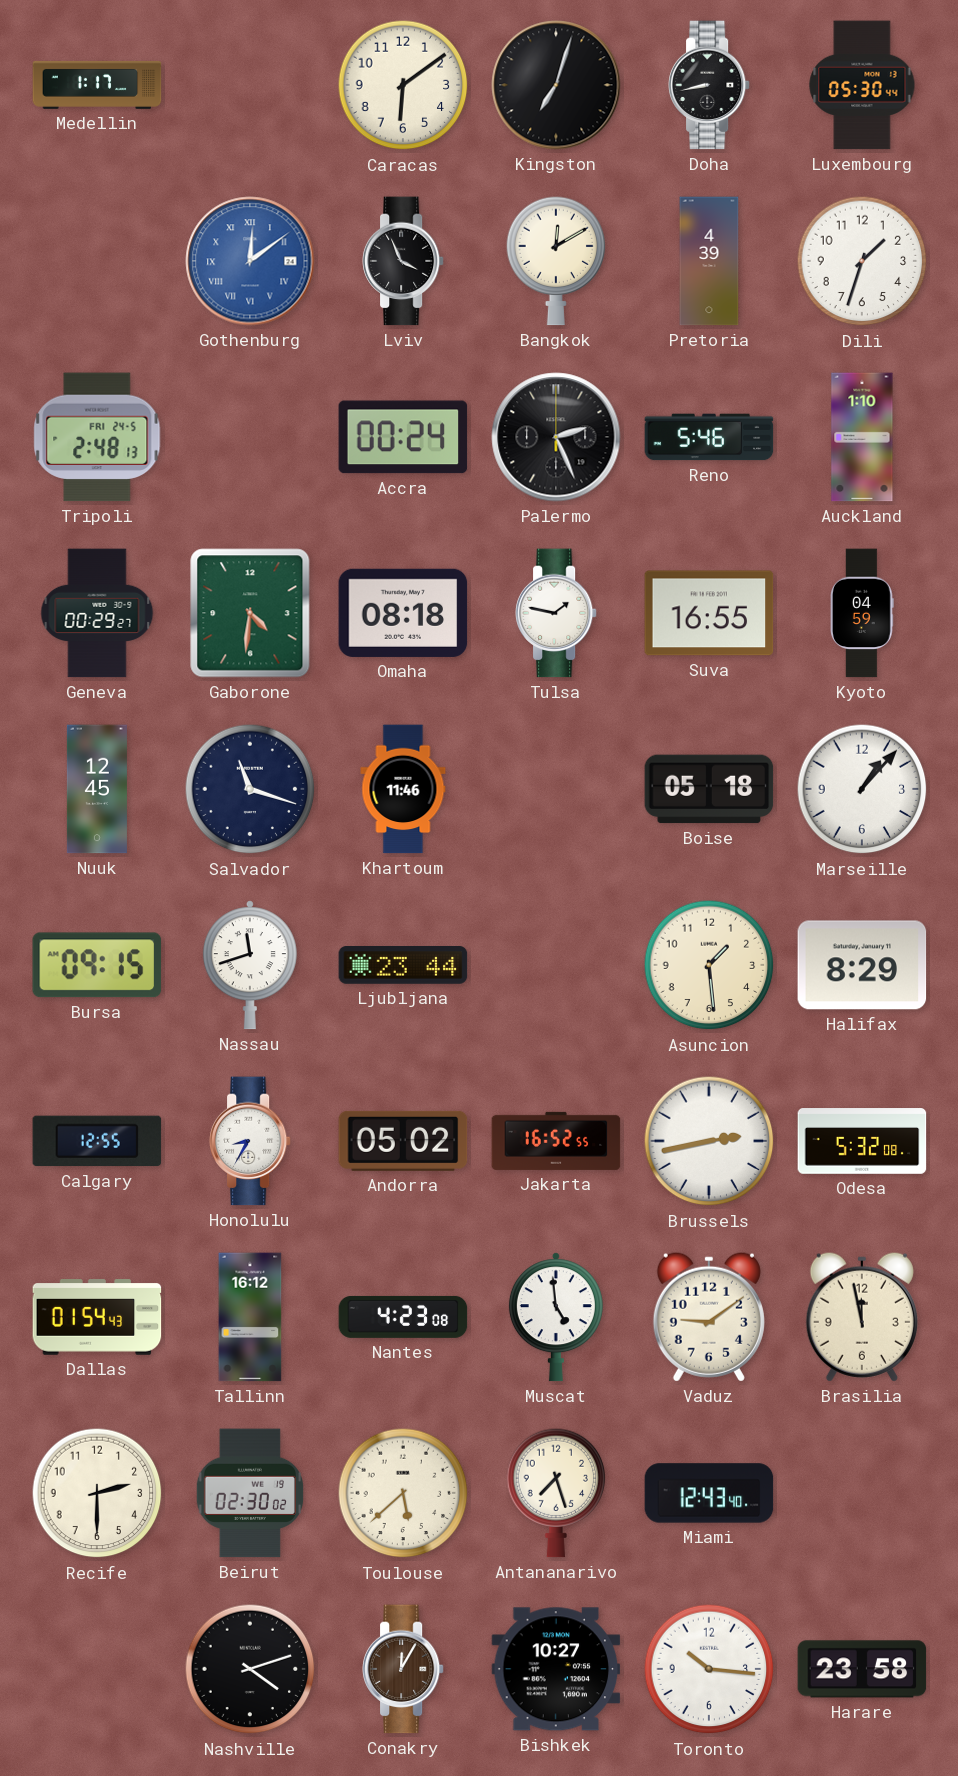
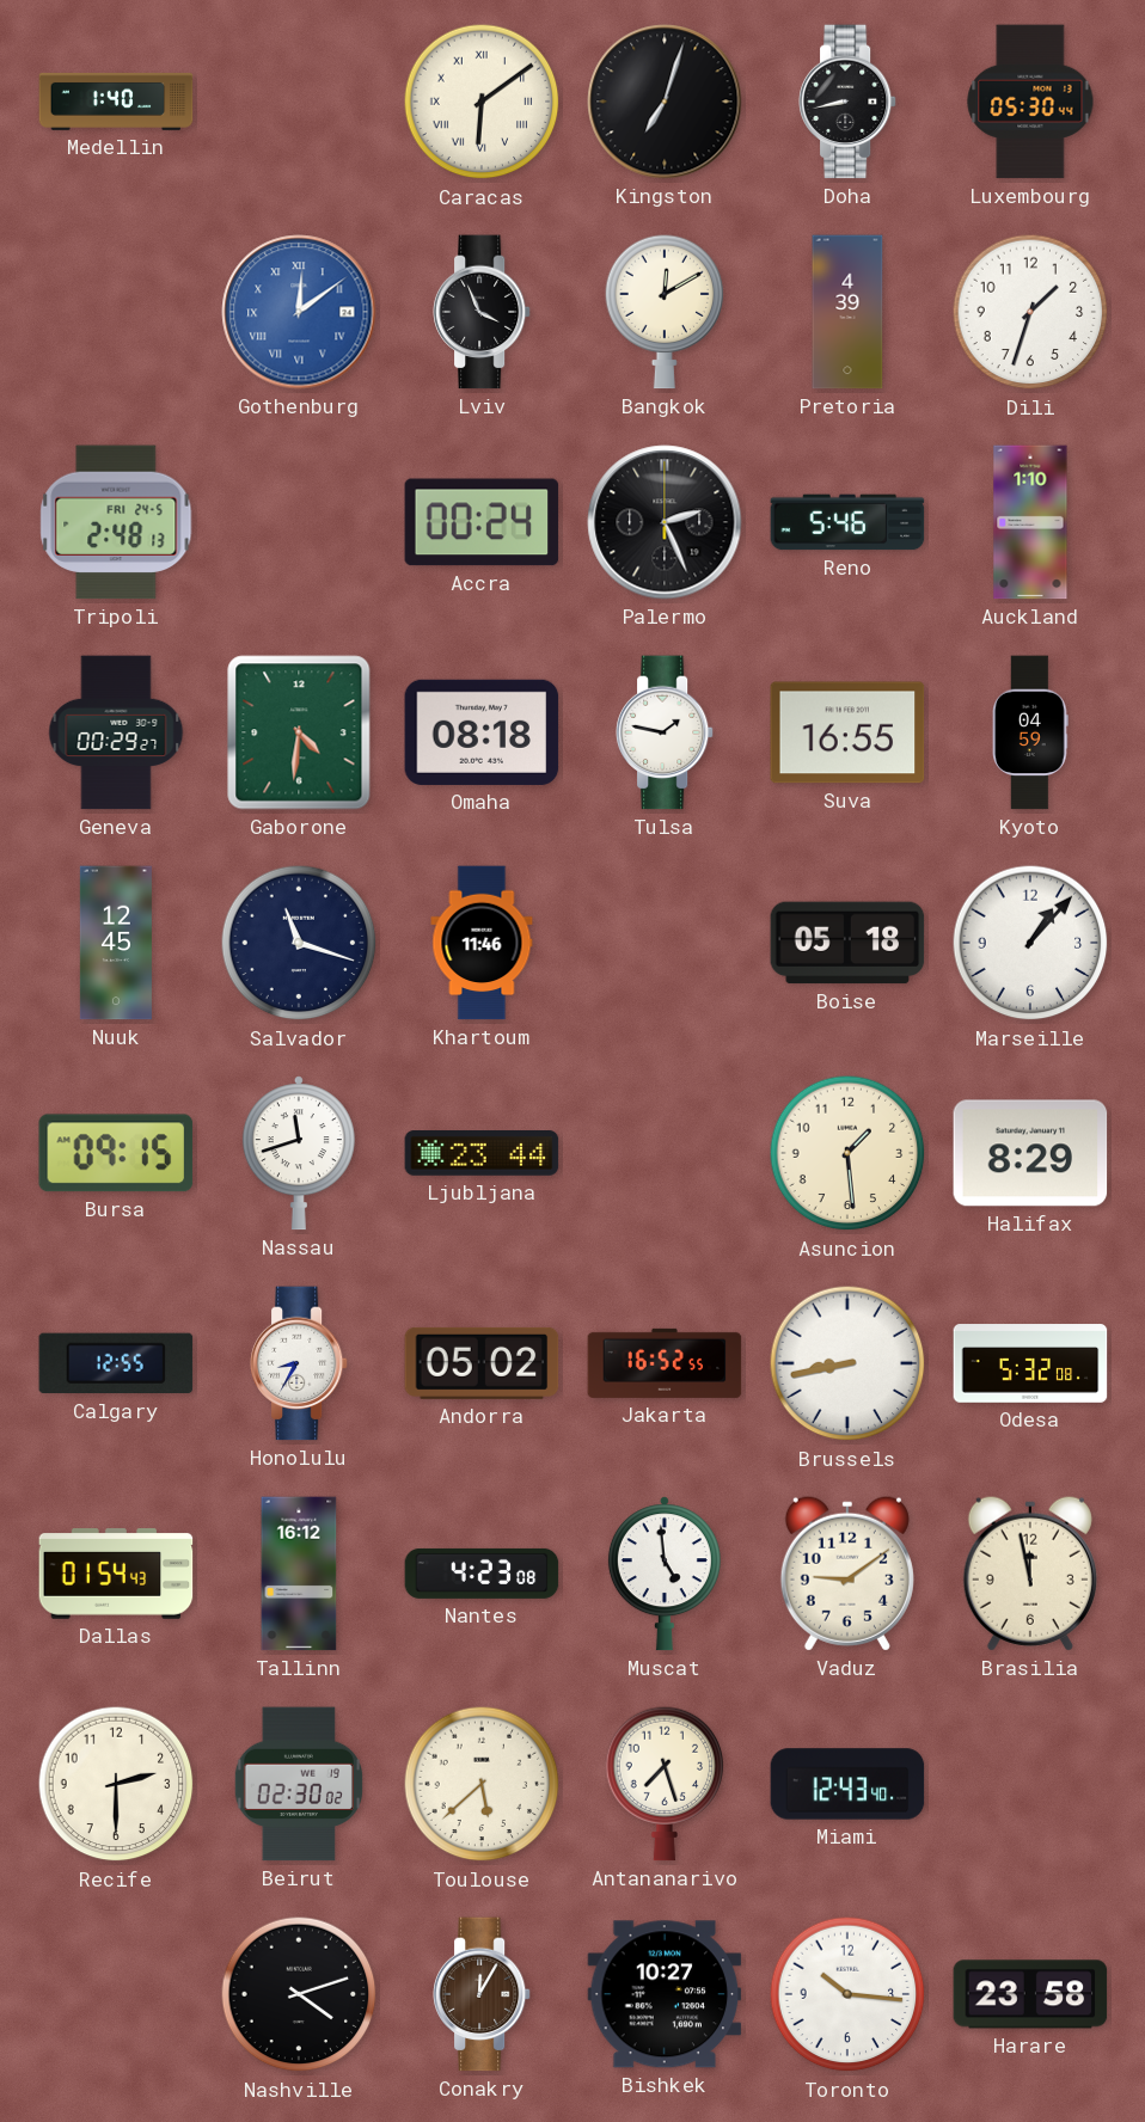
Medellin: 1:17 -> 1:40
Caracas numerals: Arabic -> Roman
Brussels: 2:43 -> 8:43
